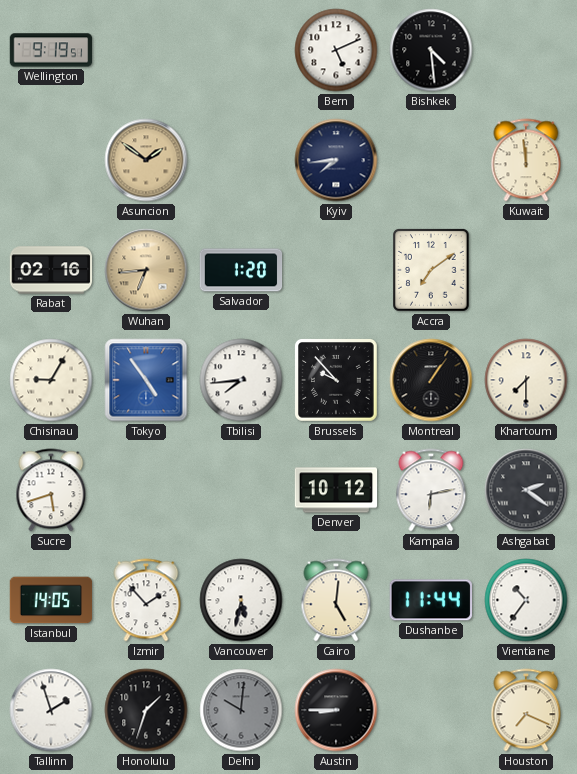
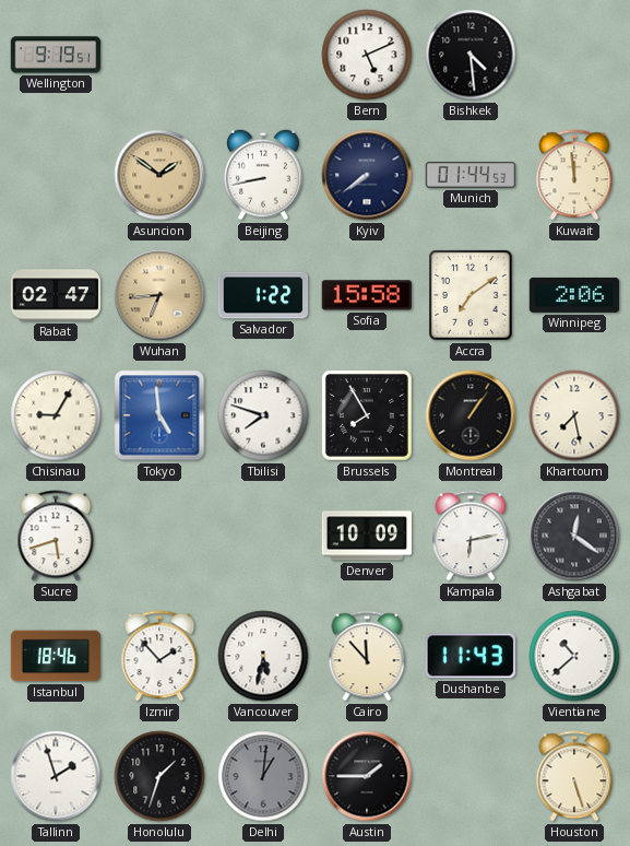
Beijing: none -> 8:43
Kyiv: 7:44 -> 7:39
Munich: none -> 01:44
Rabat: 02:16 -> 02:47
Salvador: 1:20 -> 1:22
Sofia: none -> 15:58
Winnipeg: none -> 2:06
Tokyo: 4:54 -> 4:59
Tbilisi: 7:44 -> 7:48
Brussels: 9:53 -> 7:55
Khartoum: 7:30 -> 7:28
Denver: 10:12 -> 10:09
Ashgabat: 2:21 -> 12:21
Istanbul: 14:05 -> 18:46
Cairo: 5:01 -> 11:53
Dushanbe: 11:44 -> 11:43
Vientiane: 10:36 -> 10:38
Delhi: 10:01 -> 1:01
Austin: 8:45 -> 1:45
Houston: 7:19 -> 5:27
